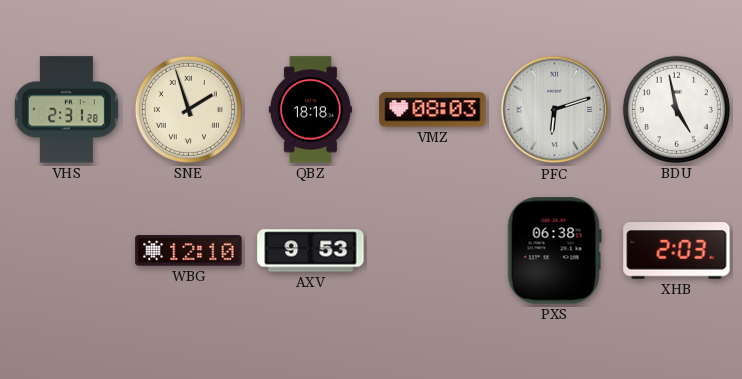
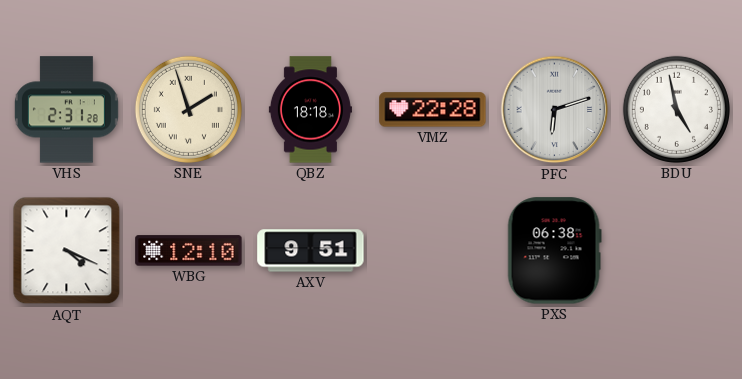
VMZ: 08:03 -> 22:28
AQT: none -> 4:19
AXV: 9:53 -> 9:51
XHB: 2:03 -> none
